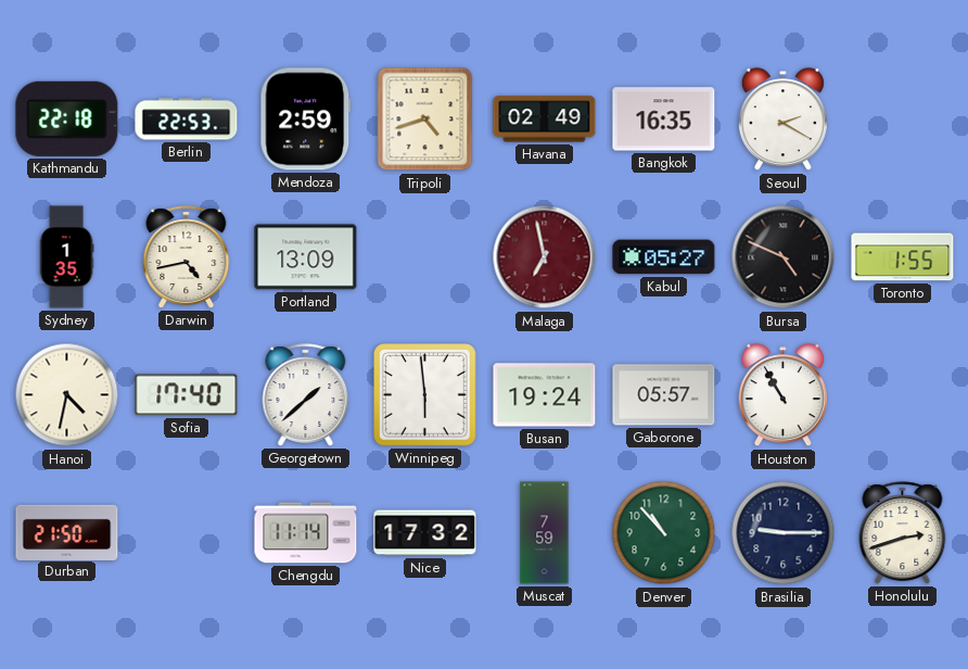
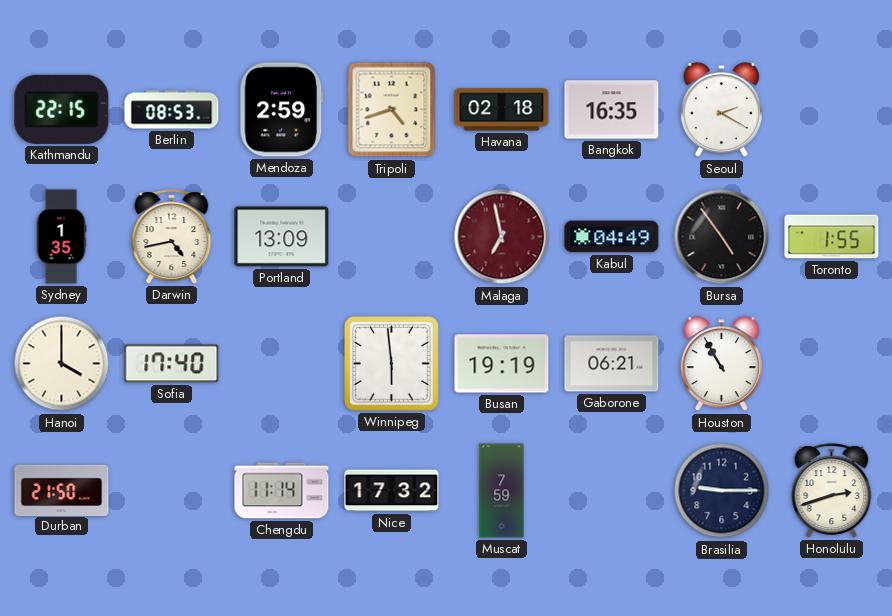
Kathmandu: 22:18 -> 22:15
Berlin: 22:53 -> 08:53
Havana: 02:49 -> 02:18
Kabul: 05:27 -> 04:49
Bursa: 4:49 -> 4:54
Hanoi: 4:32 -> 4:00
Georgetown: 1:38 -> none
Busan: 19:24 -> 19:19
Gaborone: 05:57 -> 06:21
Denver: 10:53 -> none
